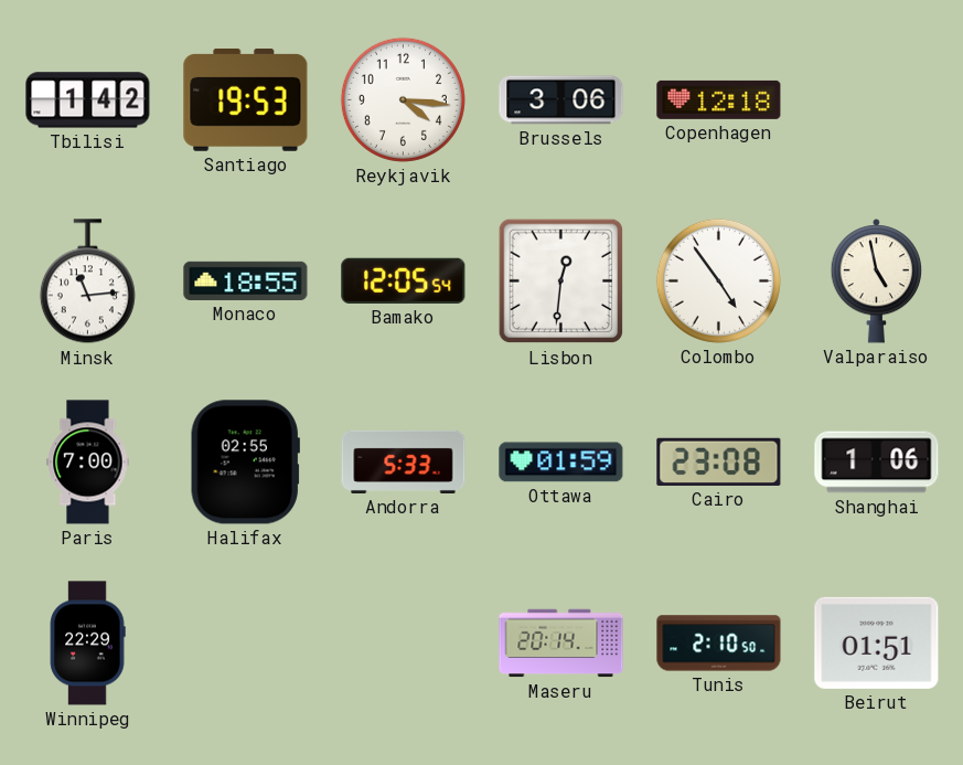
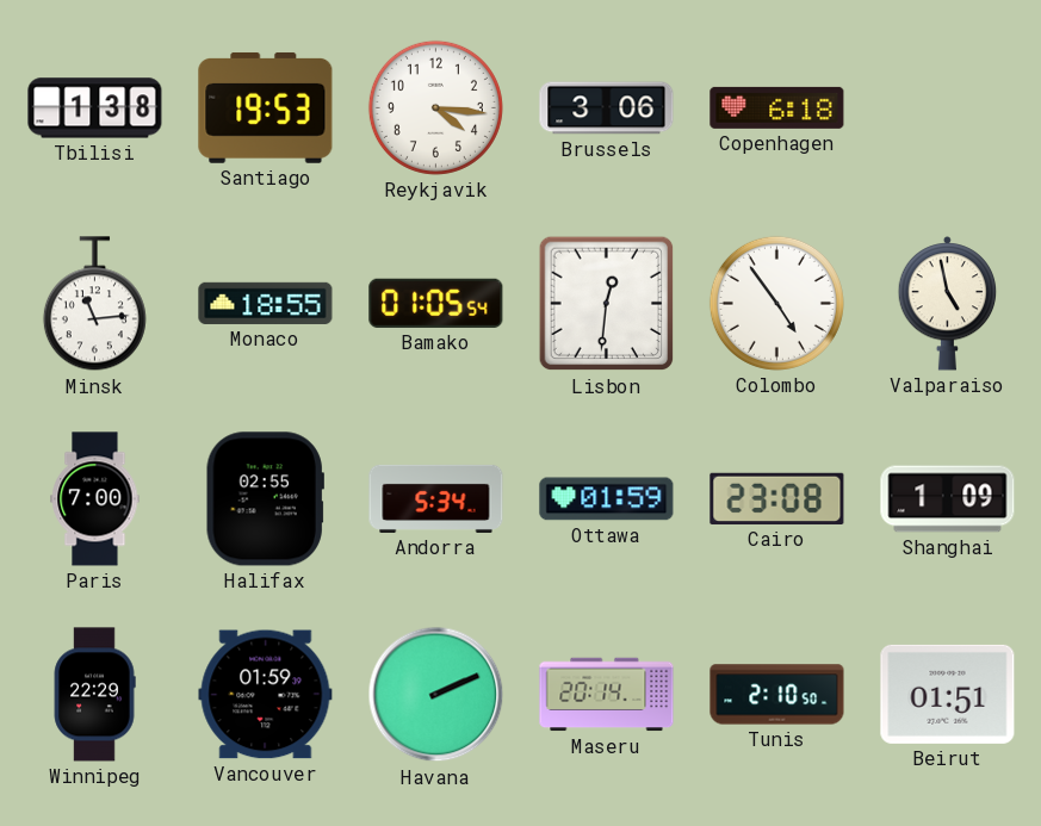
Tbilisi: 1:42 -> 1:38
Copenhagen: 12:18 -> 6:18
Bamako: 12:05 -> 01:05
Andorra: 5:33 -> 5:34
Shanghai: 1:06 -> 1:09
Vancouver: none -> 01:59
Havana: none -> 2:11
